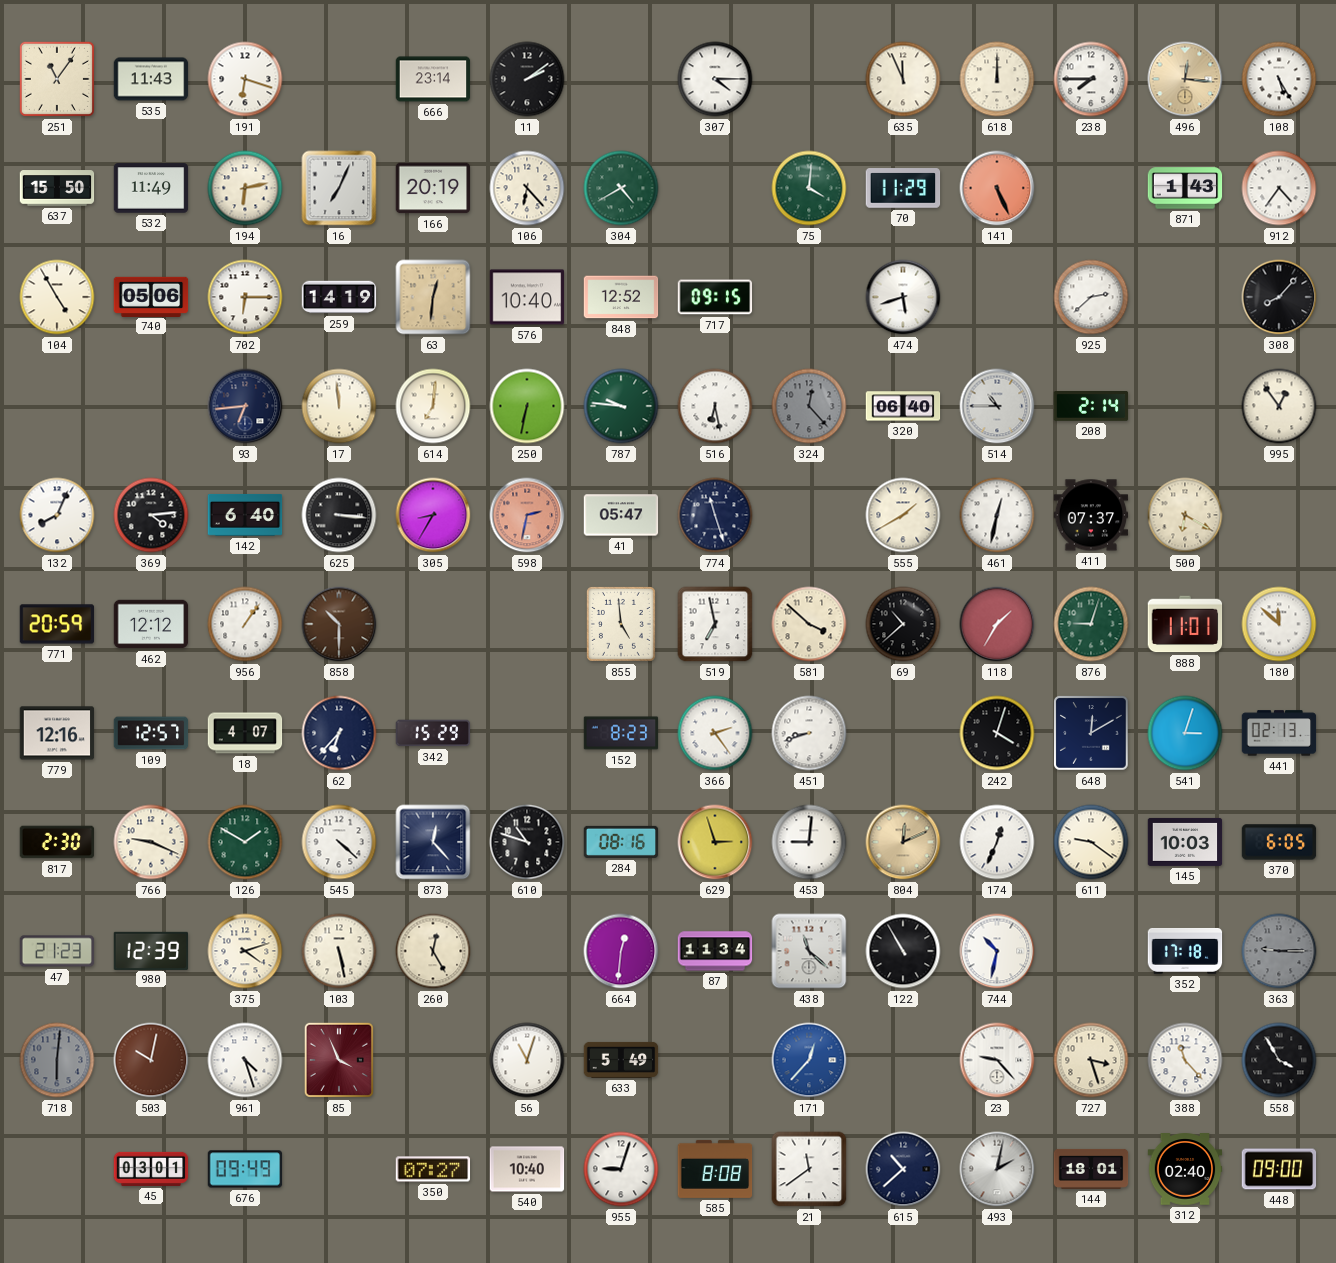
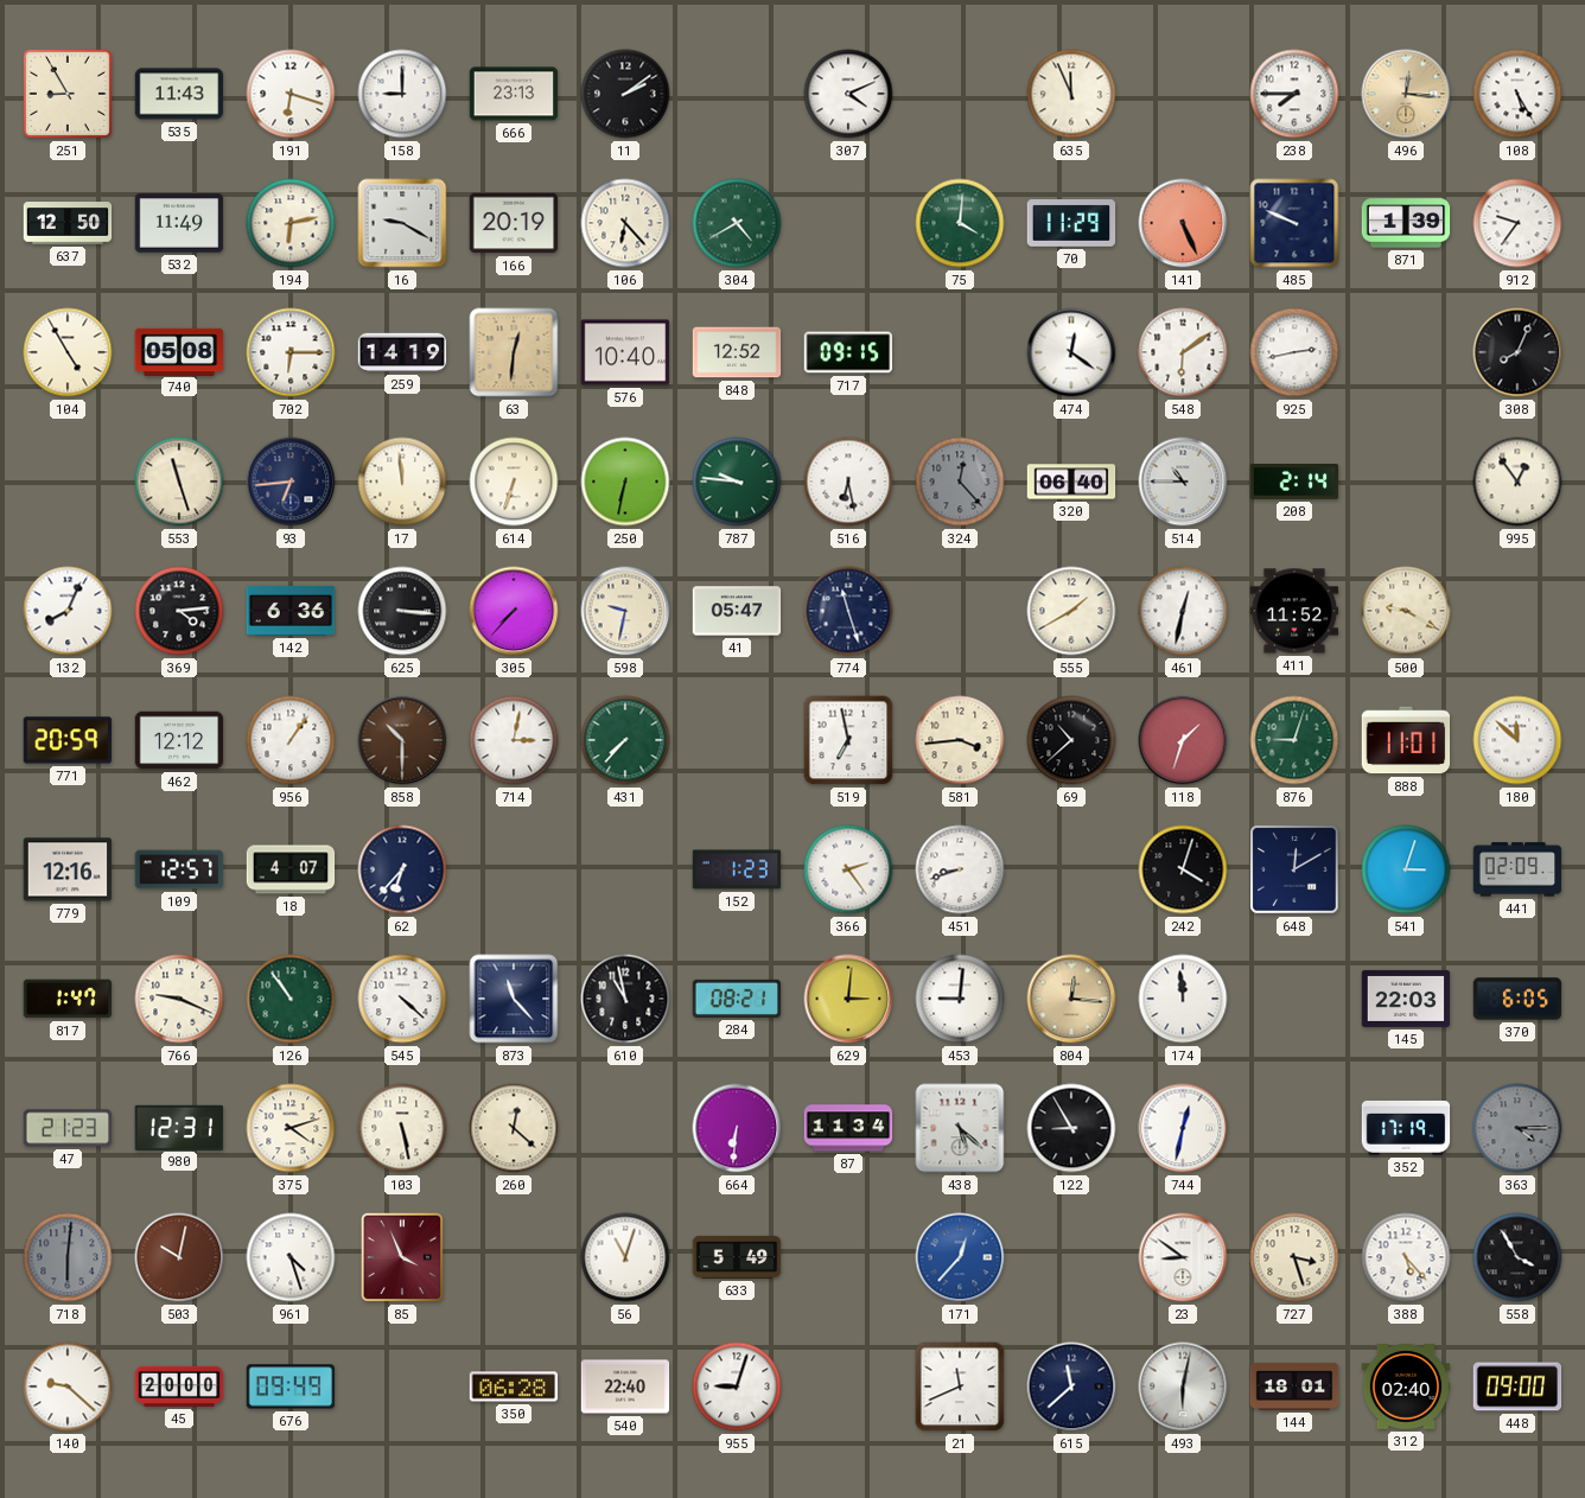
251: 11:06 -> 8:55
158: none -> 9:00
666: 23:14 -> 23:13
307: 4:15 -> 4:11
618: 12:00 -> none
637: 15:50 -> 12:50
16: 7:04 -> 9:20
485: none -> 9:49
871: 1:43 -> 1:39
912: 4:36 -> 9:36
740: 05:06 -> 05:08
474: 5:42 -> 12:21
548: none -> 6:09
925: 2:38 -> 2:43
308: 8:07 -> 8:04
553: none -> 11:27
614: 7:01 -> 6:33
142: 6:40 -> 6:36
305: 8:35 -> 7:37
598: 2:32 -> 9:32
598 dial: salmon -> cream
411: 07:37 -> 11:52
500: 6:20 -> 9:20
714: none -> 3:02
431: none -> 7:37
855: 4:59 -> none
581: 3:52 -> 3:44
118: 1:35 -> 1:33
342: 15:29 -> none
152: 8:23 -> 1:23
441: 02:13 -> 02:09
817: 2:30 -> 1:47
126: 1:50 -> 10:54
873: 12:23 -> 11:23
610: 10:48 -> 10:58
284: 08:16 -> 08:21
629: 2:57 -> 3:01
804: 12:11 -> 12:16
174: 12:34 -> 11:59
611: 9:21 -> none
145: 10:03 -> 22:03
980: 12:39 -> 12:31
260: 12:25 -> 12:22
664: 12:31 -> 6:31
438: 11:22 -> 5:22
122: 10:55 -> 8:55
744: 10:32 -> 12:32
352: 17:18 -> 17:19
363: 9:15 -> 4:15
23: 9:23 -> 8:51
388: 11:23 -> 5:23
140: none -> 9:22
45: 03:01 -> 20:00
350: 07:27 -> 06:28
540: 10:40 -> 22:40
585: 8:08 -> none
21: 11:39 -> 11:41
615: 10:38 -> 11:38
493: 2:02 -> 6:02
